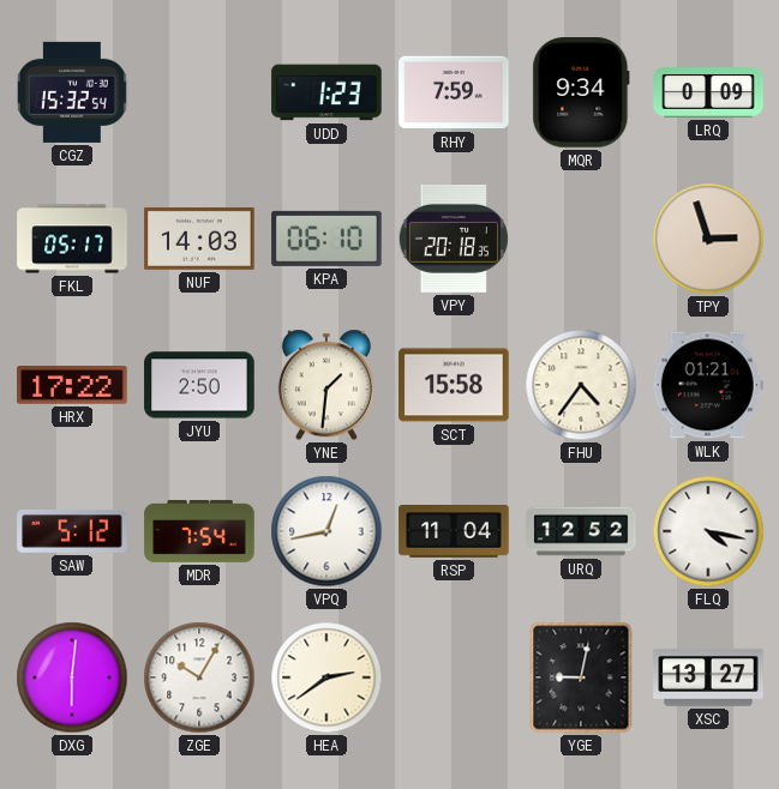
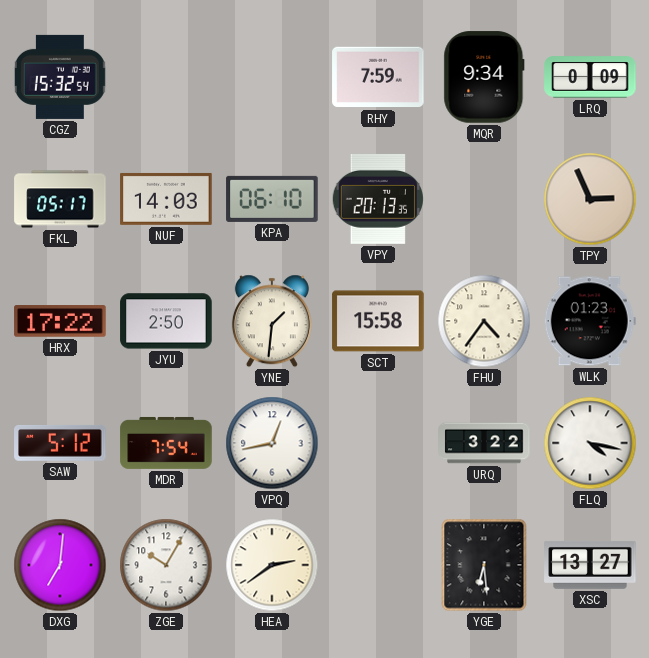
UDD: 1:23 -> none
VPY: 20:18 -> 20:13
TPY: 2:57 -> 2:56
WLK: 01:21 -> 01:23
RSP: 11:04 -> none
URQ: 12:52 -> 3:22
DXG: 6:01 -> 7:01
YGE: 9:02 -> 6:29
